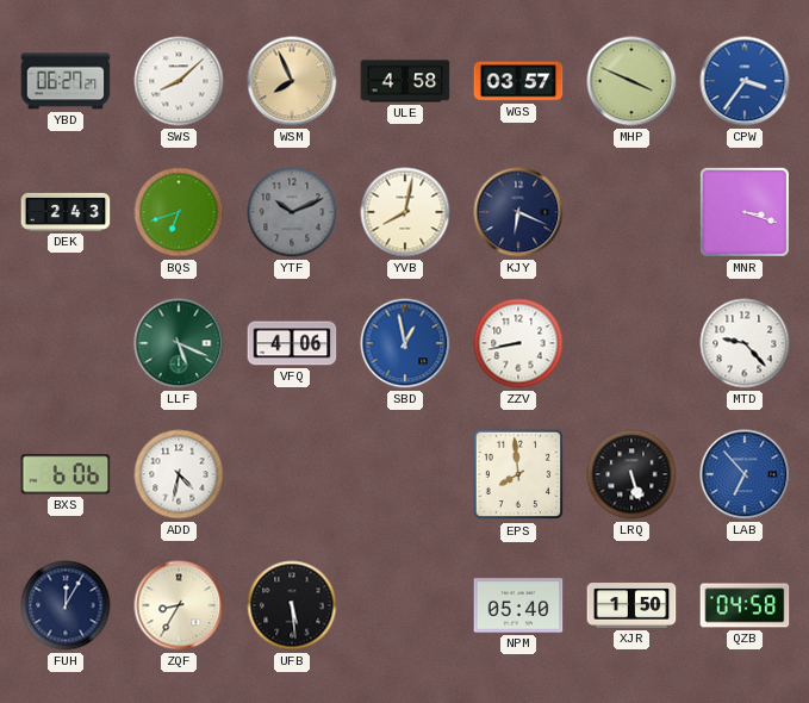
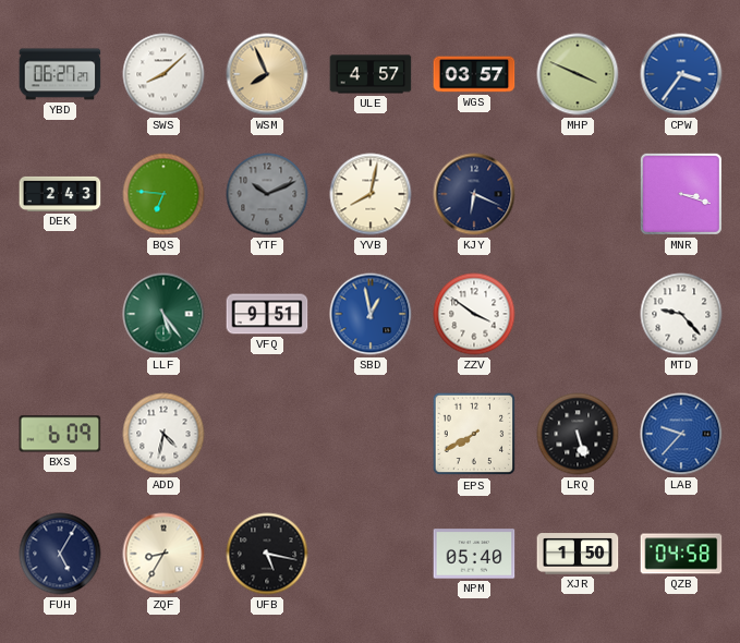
ULE: 4:58 -> 4:57
BQS: 6:42 -> 6:46
LLF: 5:19 -> 5:24
VFQ: 4:06 -> 9:51
ZZV: 8:43 -> 3:51
BXS: 6:06 -> 6:09
EPS: 7:59 -> 7:40
LAB: 6:53 -> 9:37
FUH: 12:05 -> 5:05
UFB: 5:29 -> 5:17
